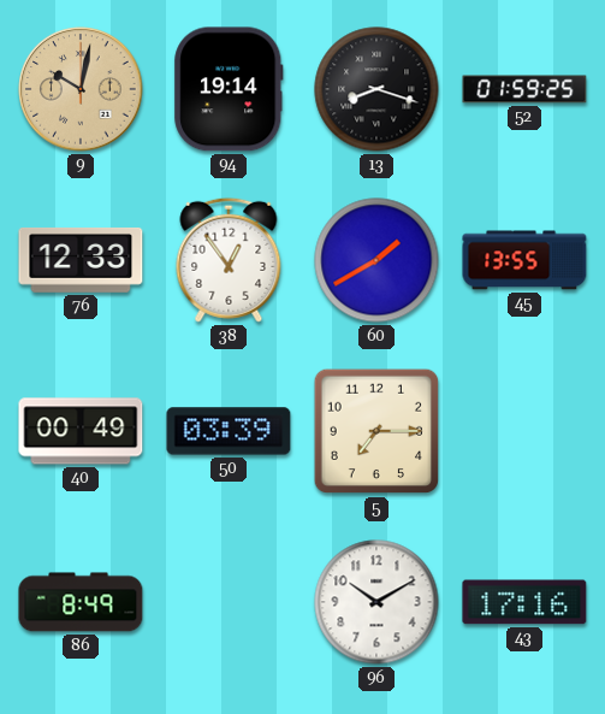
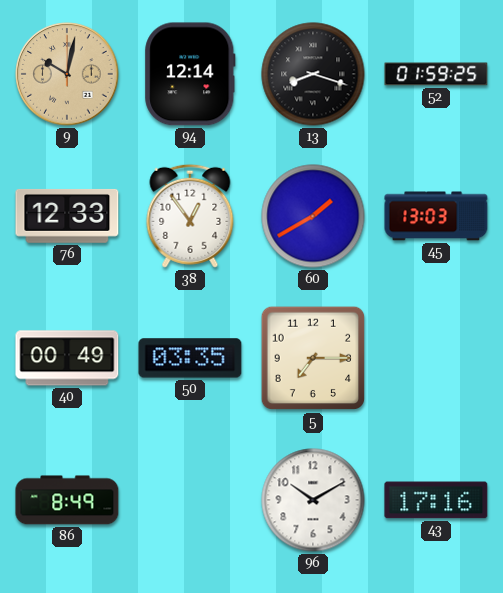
94: 19:14 -> 12:14
45: 13:55 -> 13:03
50: 03:39 -> 03:35
